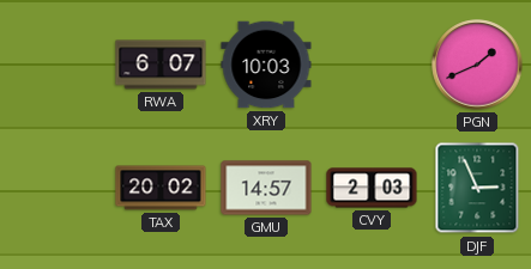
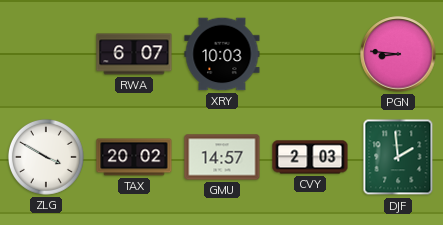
PGN: 1:41 -> 8:46
ZLG: none -> 3:50
DJF: 2:56 -> 1:59
